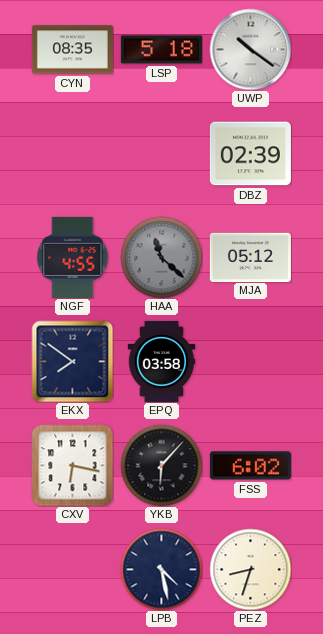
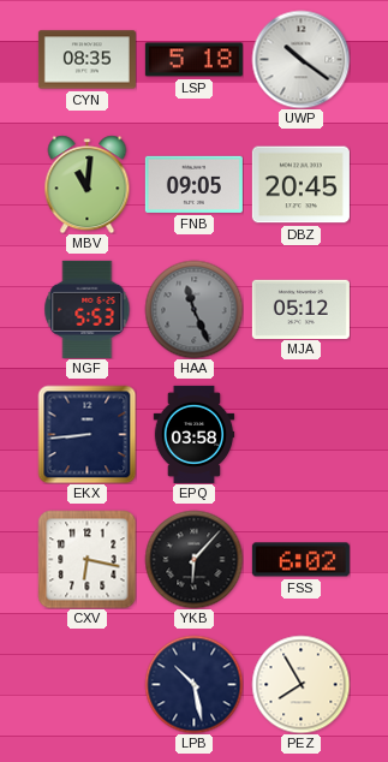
MBV: none -> 11:01
FNB: none -> 09:05
DBZ: 02:39 -> 20:45
NGF: 4:55 -> 5:53
HAA: 11:22 -> 11:26
EKX: 7:51 -> 8:44
LPB: 4:28 -> 10:28
PEZ: 8:33 -> 7:55
